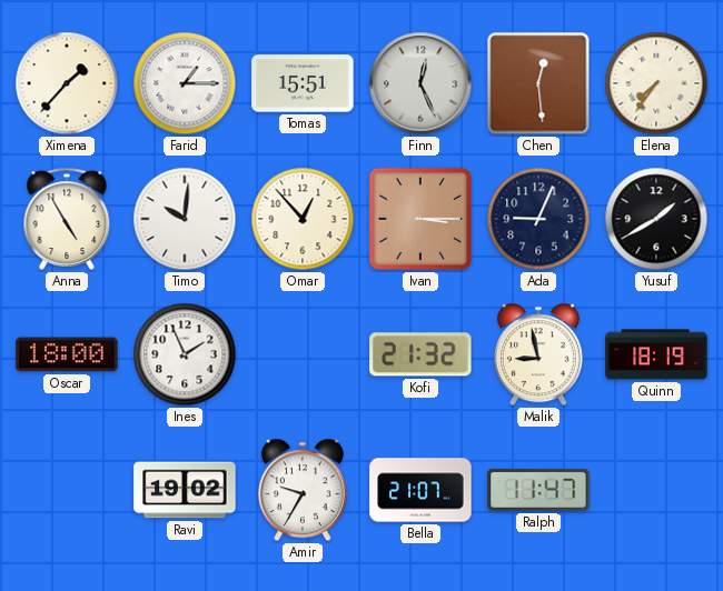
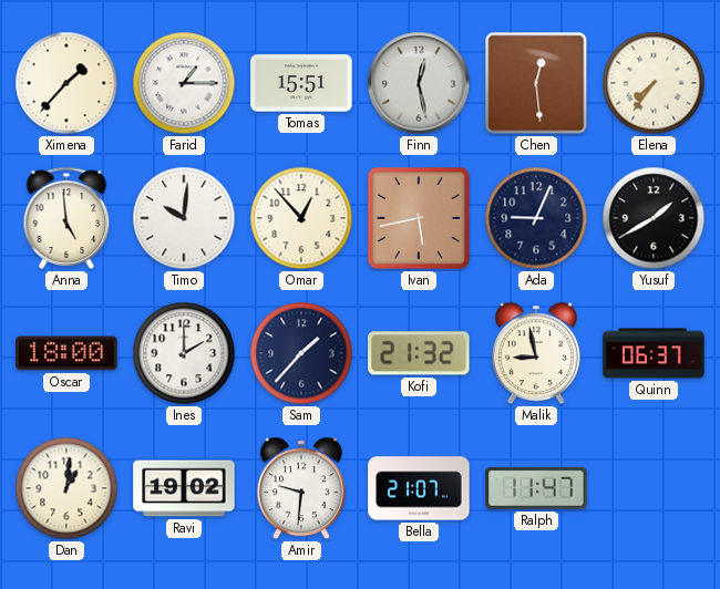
Finn: 12:26 -> 12:28
Anna: 4:55 -> 4:59
Ivan: 3:15 -> 5:43
Ines: 1:56 -> 2:00
Sam: none -> 1:37
Quinn: 18:19 -> 06:37
Dan: none -> 1:01
Amir: 9:35 -> 9:31
